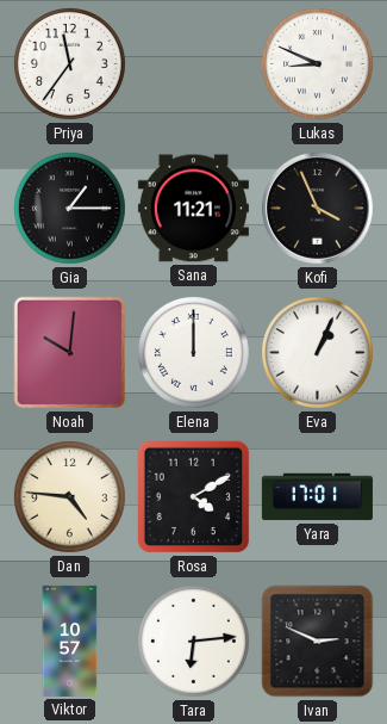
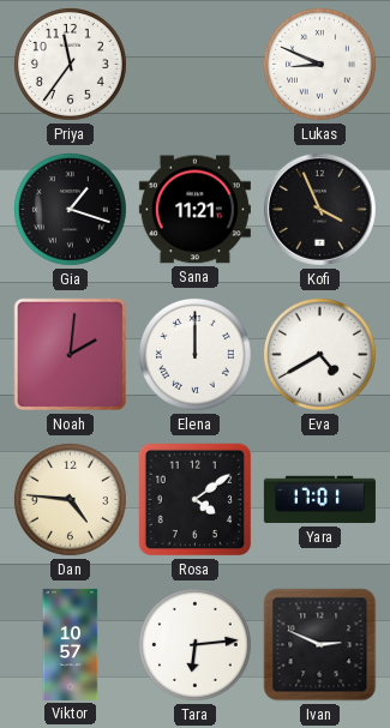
Gia: 1:15 -> 1:18
Noah: 10:01 -> 2:01
Eva: 1:04 -> 4:40
Rosa: 4:10 -> 4:09
